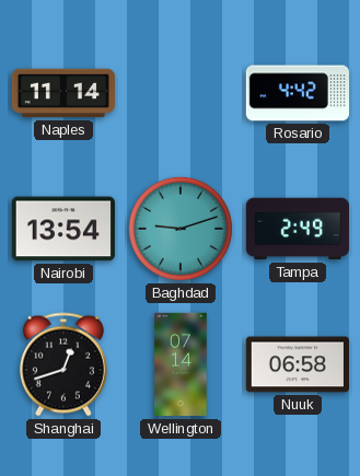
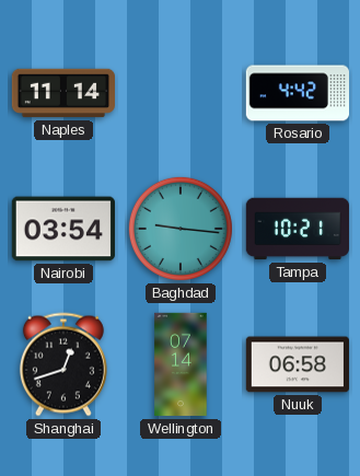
Nairobi: 13:54 -> 03:54
Baghdad: 9:12 -> 9:16
Tampa: 2:49 -> 10:21
